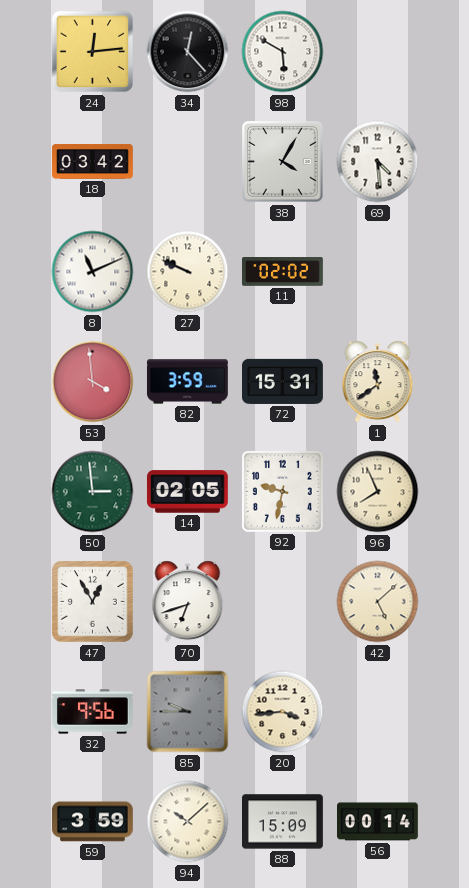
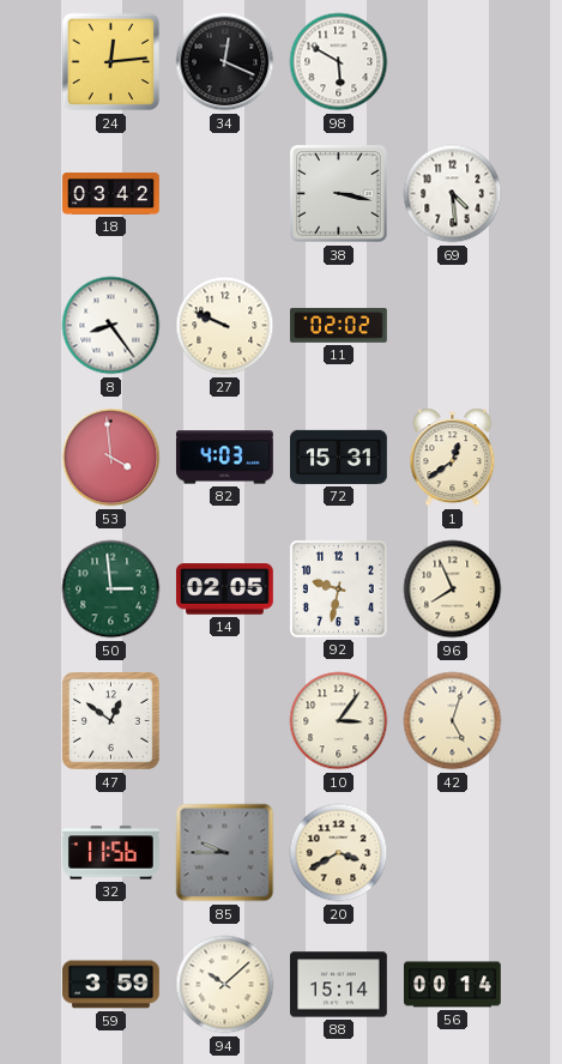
34: 12:23 -> 12:19
38: 4:05 -> 3:17
8: 11:11 -> 8:24
82: 3:59 -> 4:03
1: 11:39 -> 12:39
47: 12:55 -> 12:51
70: 6:42 -> none
10: none -> 3:06
42: 5:08 -> 5:03
32: 9:56 -> 11:56
20: 3:44 -> 3:40
88: 15:09 -> 15:14
